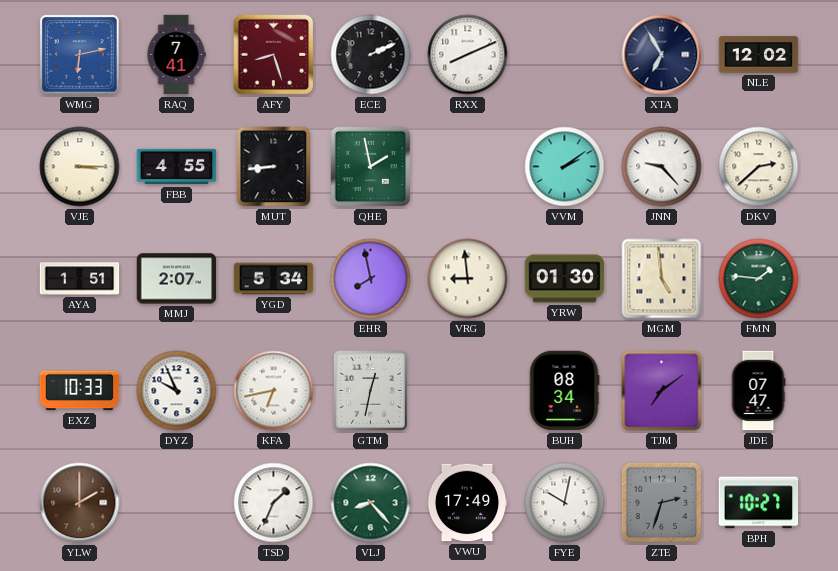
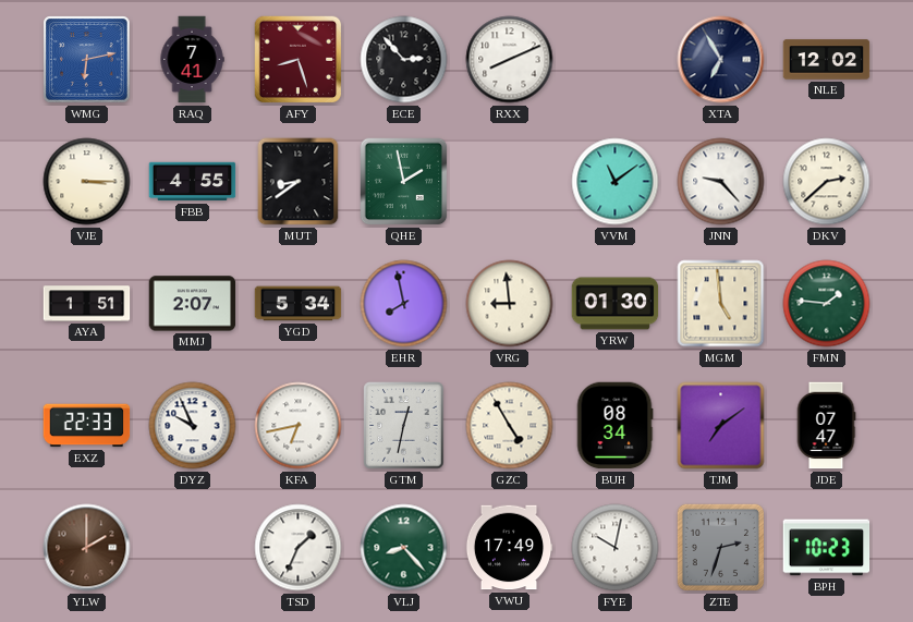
ECE: 2:11 -> 2:53
MUT: 8:44 -> 8:39
VVM: 2:09 -> 11:09
EXZ: 10:33 -> 22:33
GZC: none -> 4:55
BPH: 10:27 -> 10:23
